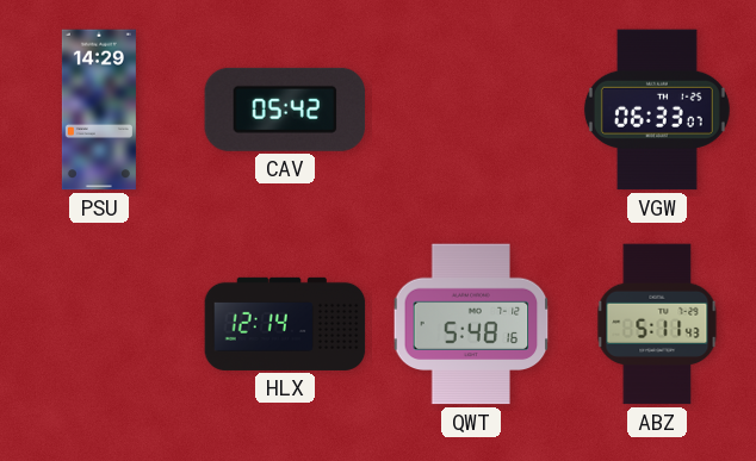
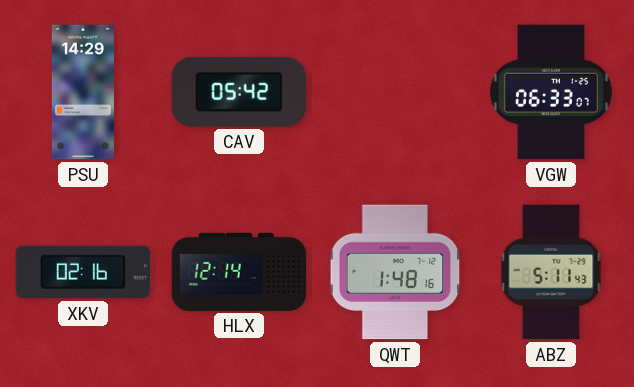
XKV: none -> 02:16
QWT: 5:48 -> 1:48
